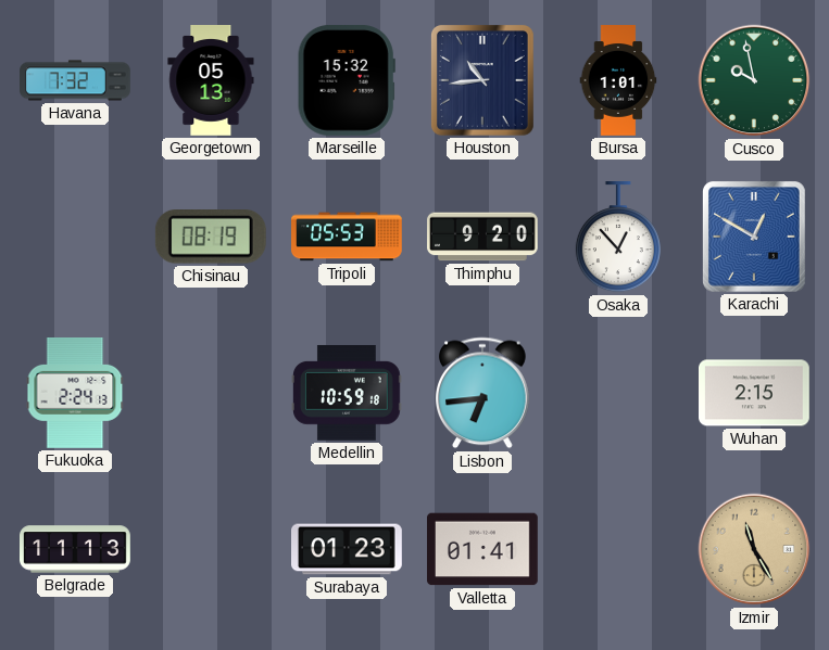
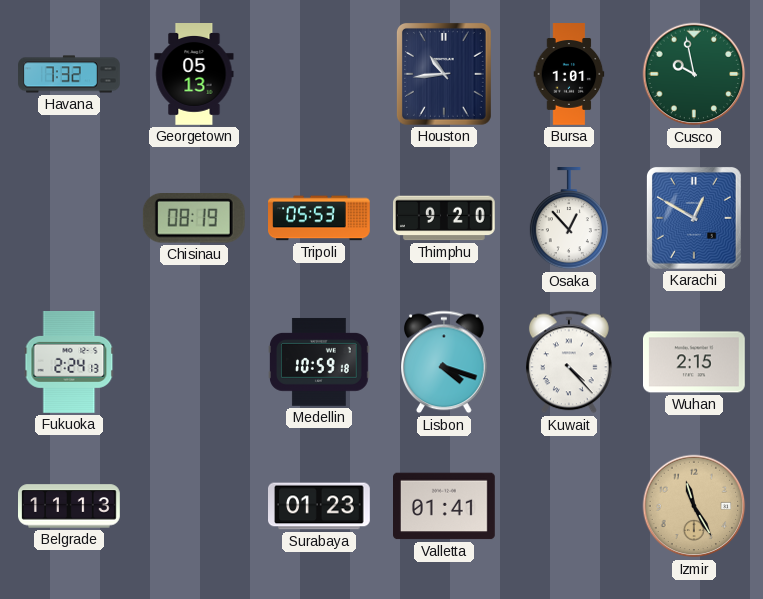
Marseille: 15:32 -> none
Lisbon: 6:44 -> 4:18
Kuwait: none -> 4:23
